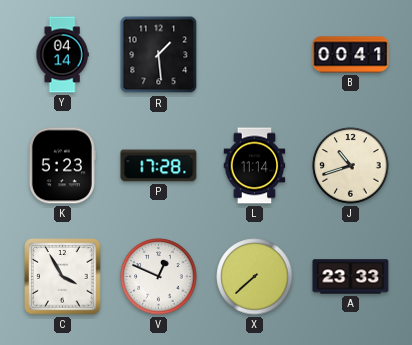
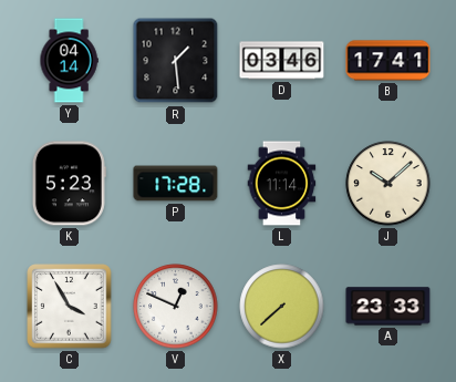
D: none -> 03:46
B: 00:41 -> 17:41
J: 10:42 -> 10:08
